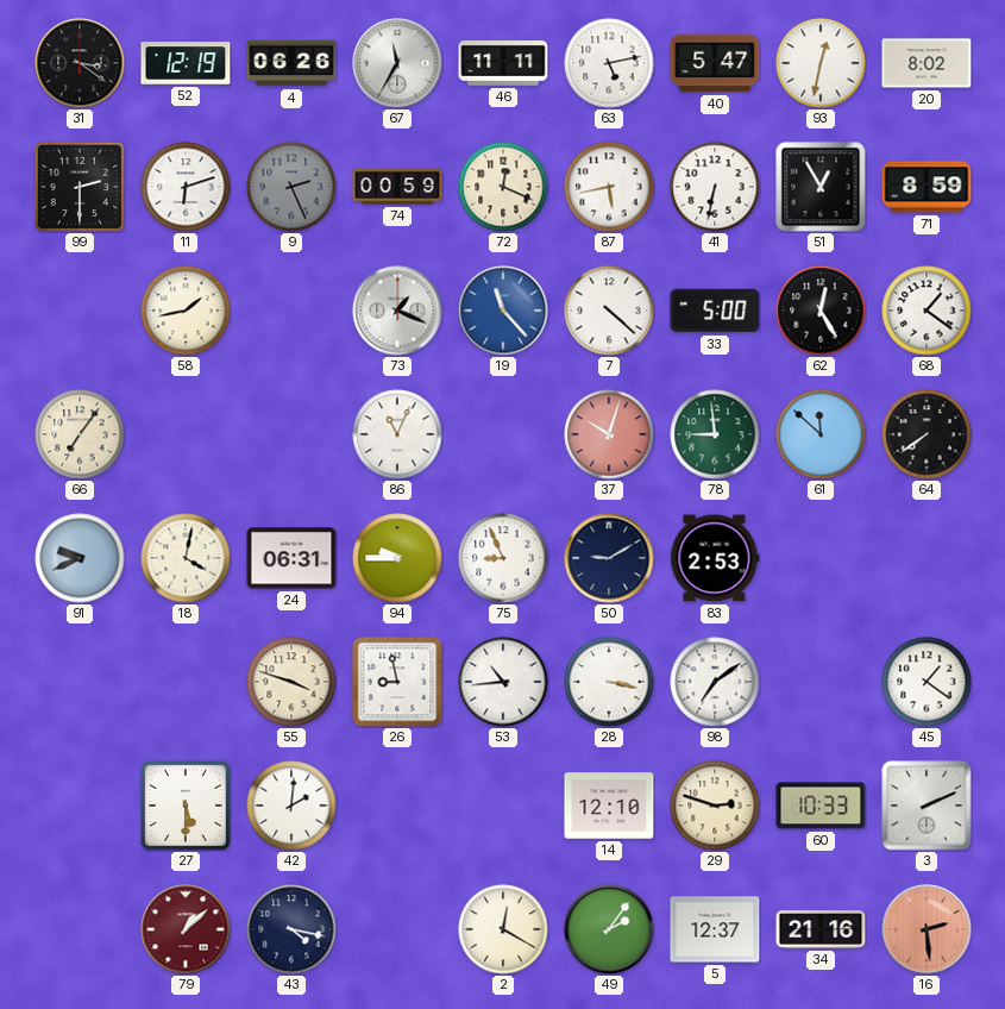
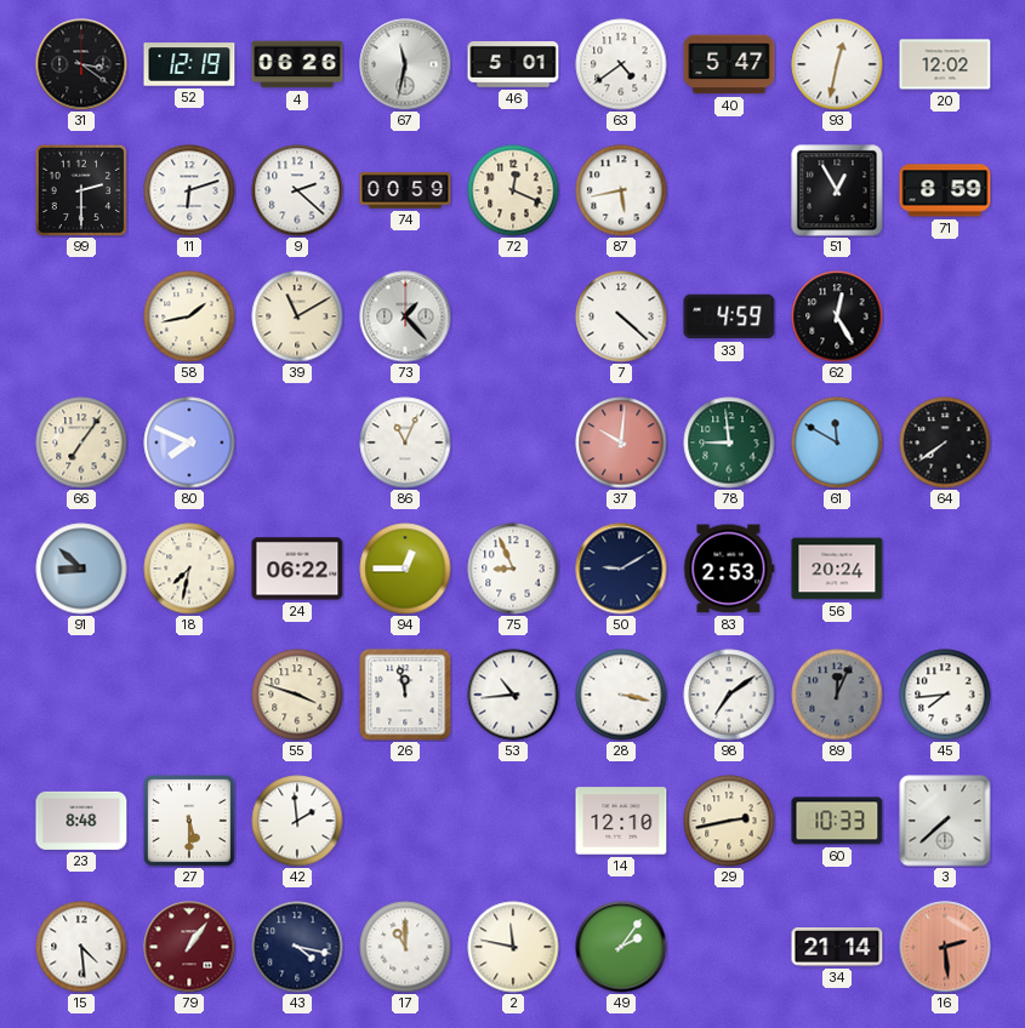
67: 11:35 -> 11:32
46: 11:11 -> 5:01
63: 5:13 -> 4:39
20: 8:02 -> 12:02
9: 2:26 -> 2:22
9 dial: grey -> white
41: 6:32 -> none
39: none -> 11:10
73: 1:19 -> 1:23
19: 11:23 -> none
33: 5:00 -> 4:59
68: 1:21 -> none
80: none -> 7:49
37: 10:03 -> 10:01
61: 11:52 -> 11:50
91: 9:41 -> 8:52
18: 4:02 -> 7:32
24: 06:31 -> 06:22
94: 9:45 -> 12:45
56: none -> 20:24
26: 8:58 -> 11:58
89: none -> 12:04
45: 1:21 -> 7:44
23: none -> 8:48
42: 2:01 -> 1:59
29: 2:48 -> 2:43
3: 2:11 -> 7:38
15: none -> 4:29
79: 1:08 -> 1:06
17: none -> 11:00
2: 12:20 -> 11:47
5: 12:37 -> none
34: 21:16 -> 21:14
